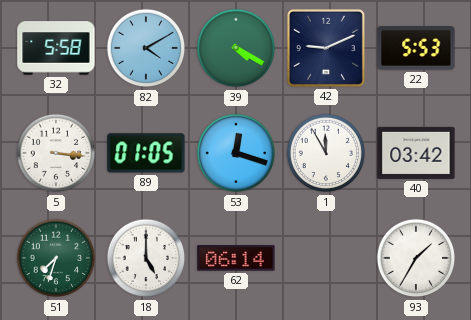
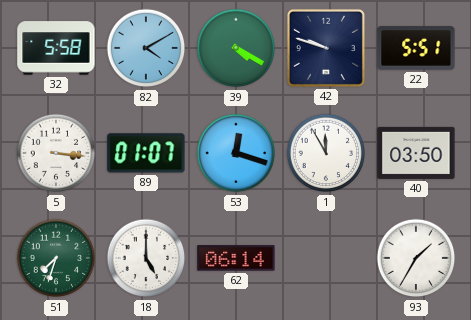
42: 9:11 -> 9:48
22: 5:53 -> 5:51
89: 01:05 -> 01:07
40: 03:42 -> 03:50
